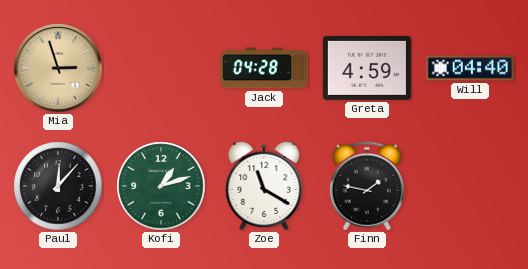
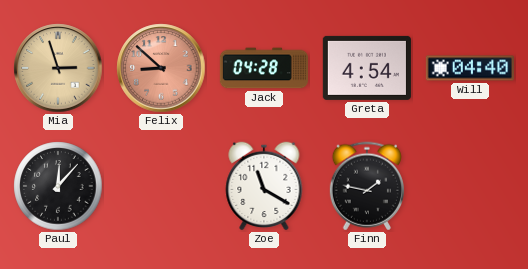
Felix: none -> 8:52
Greta: 4:59 -> 4:54
Kofi: 1:12 -> none
